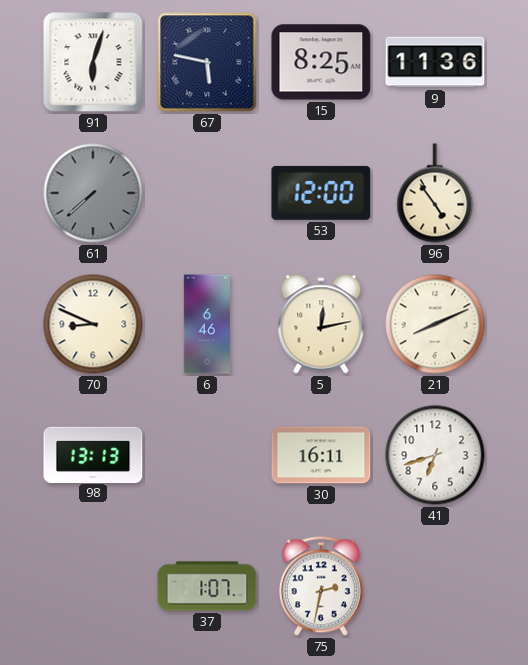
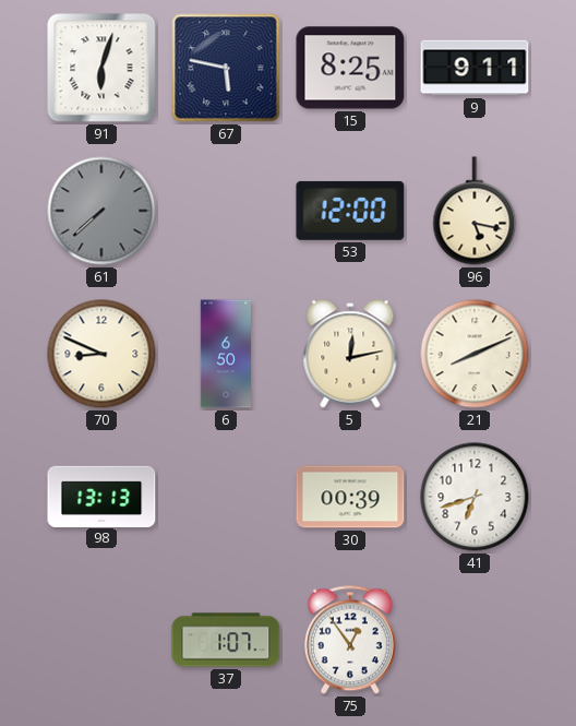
9: 11:36 -> 9:11
96: 4:54 -> 5:17
6: 6:46 -> 6:50
30: 16:11 -> 00:39
75: 2:32 -> 12:54
